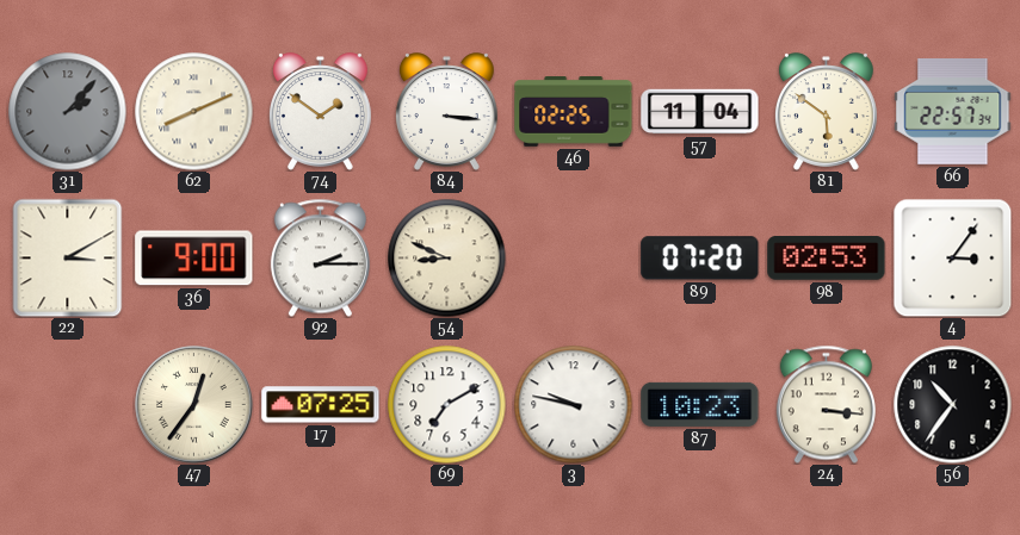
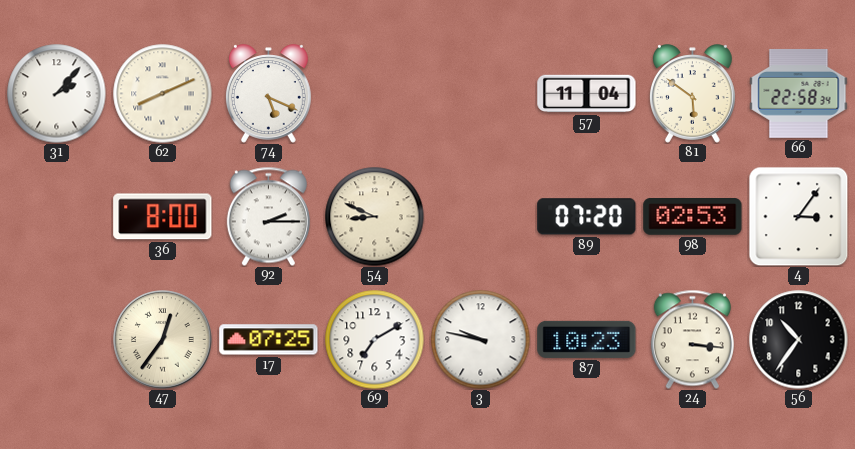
31 dial: grey -> white
74: 1:51 -> 5:19
84: 3:16 -> none
46: 02:25 -> none
66: 22:57 -> 22:58
22: 3:10 -> none
36: 9:00 -> 8:00
